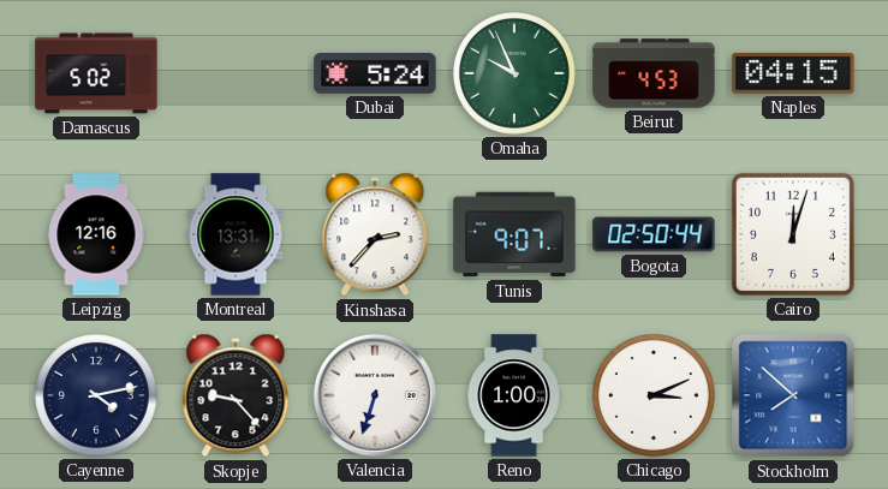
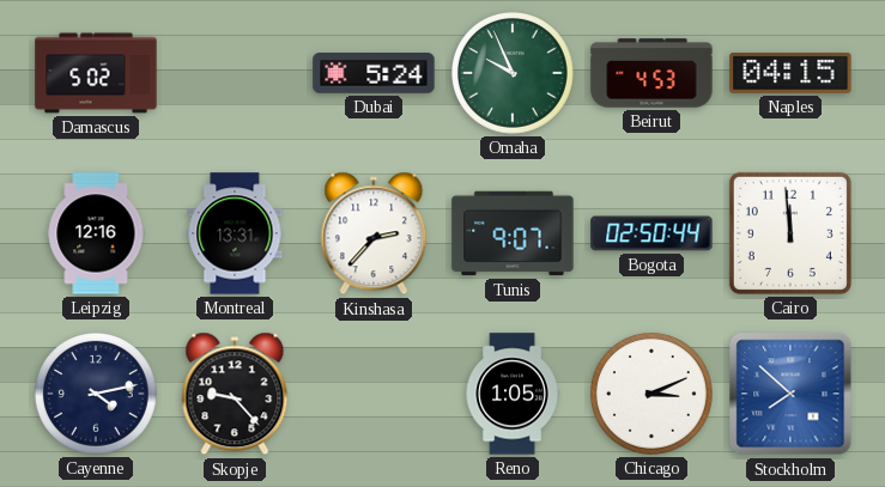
Cairo: 12:03 -> 11:59
Valencia: 6:33 -> none
Reno: 1:00 -> 1:05
